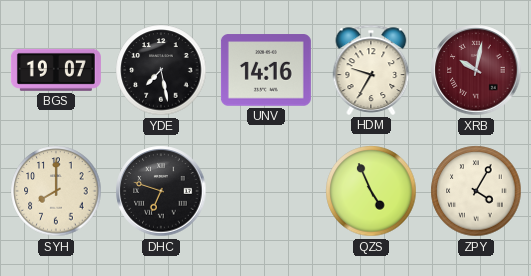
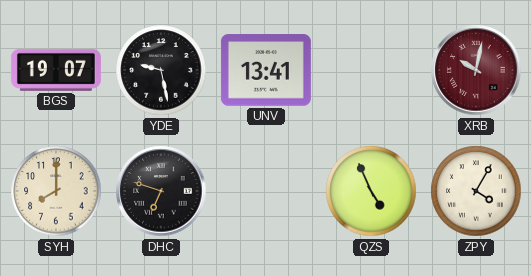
YDE: 7:28 -> 9:28
UNV: 14:16 -> 13:41
HDM: 9:35 -> none
